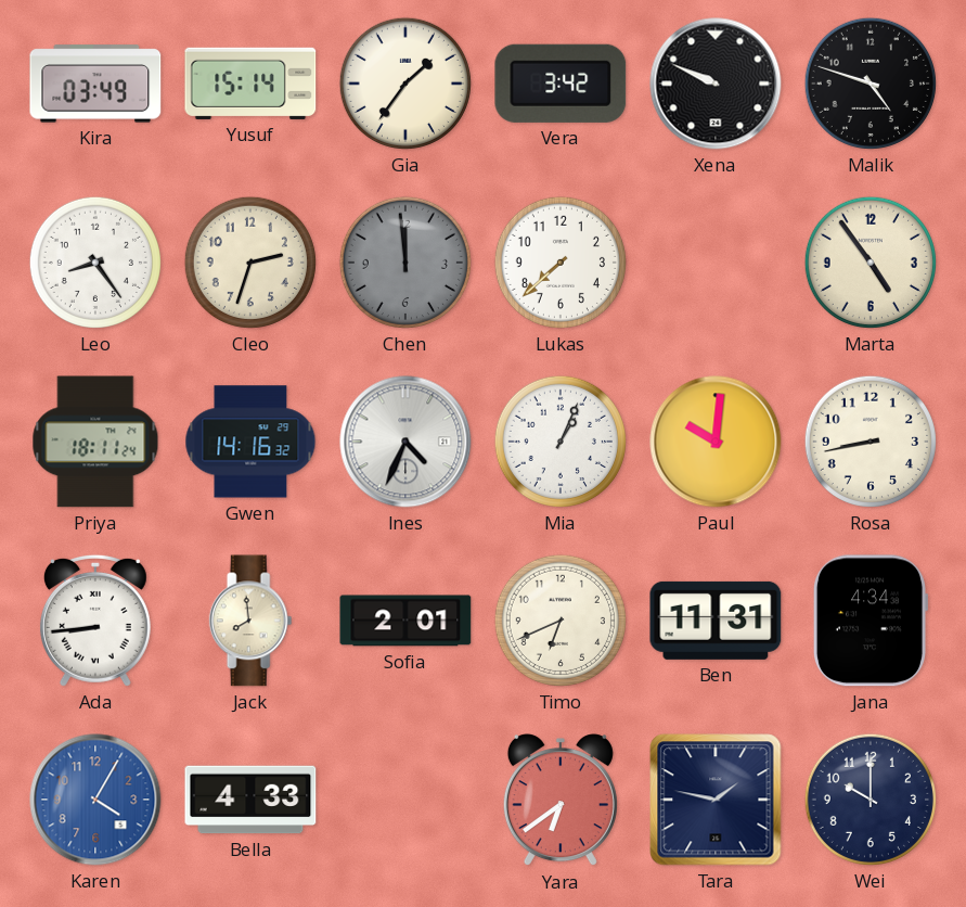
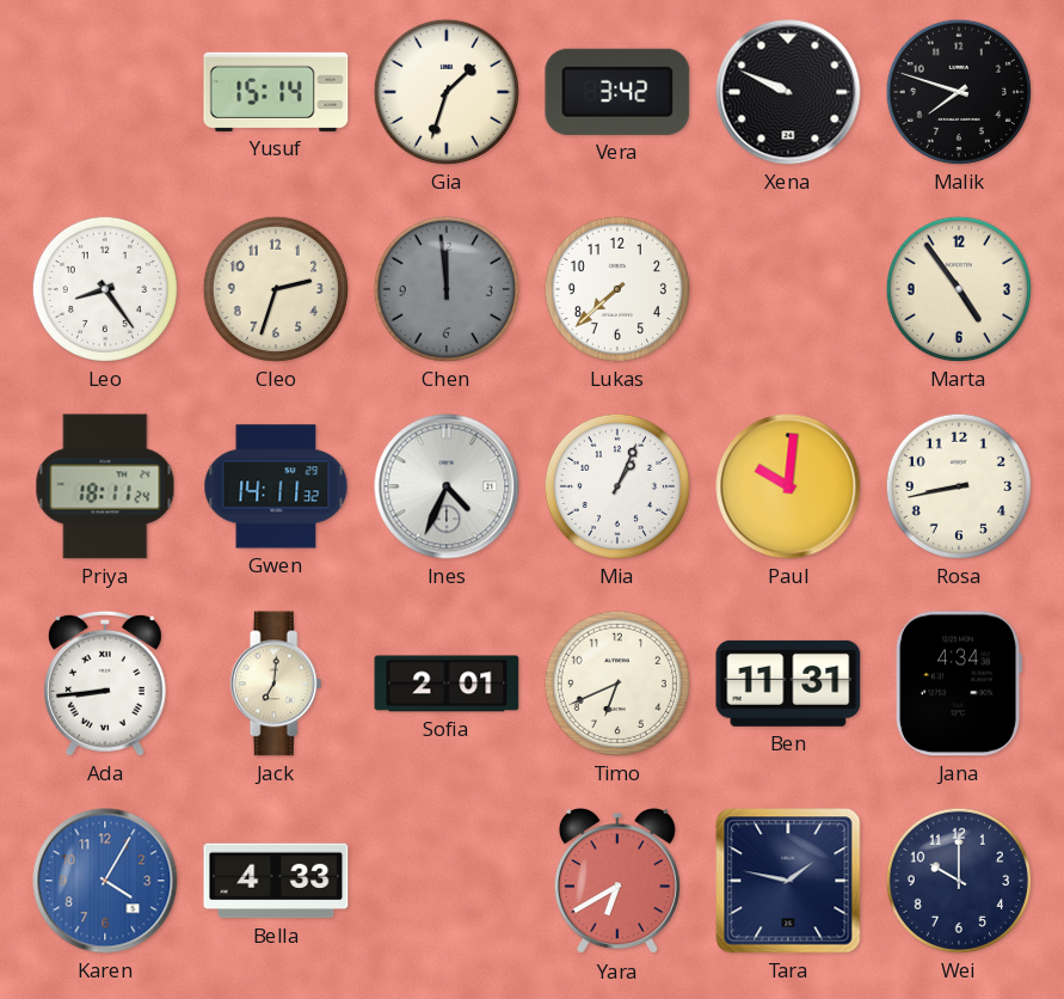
Kira: 03:49 -> none
Gia: 1:36 -> 1:33
Malik: 4:48 -> 7:48
Gwen: 14:16 -> 14:11
Jack: 7:59 -> 7:01
Yara: 6:39 -> 6:40
